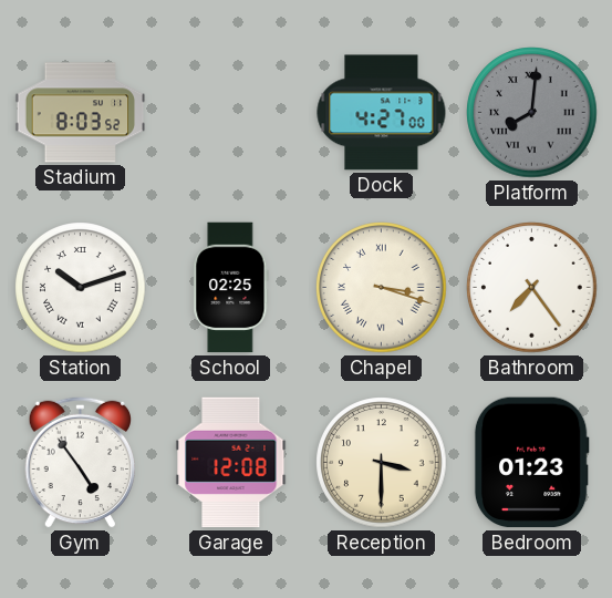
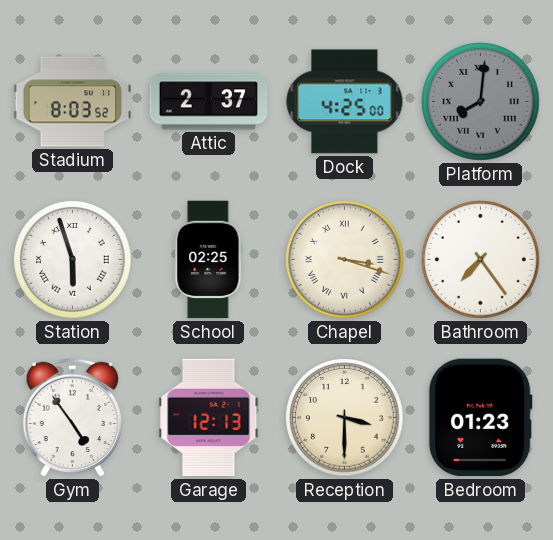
Attic: none -> 2:37
Dock: 4:27 -> 4:25
Station: 10:12 -> 5:57
Garage: 12:08 -> 12:13
